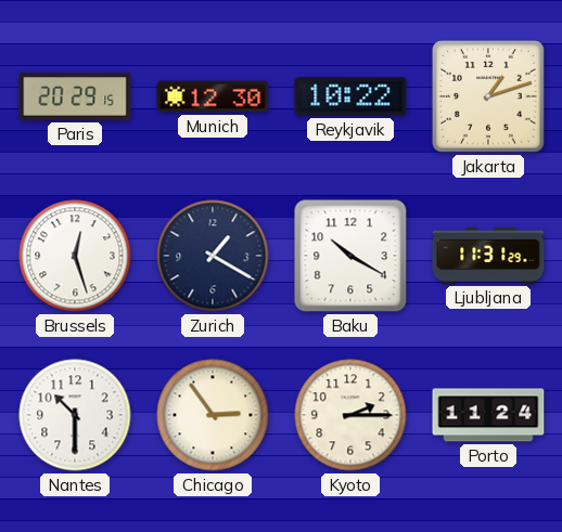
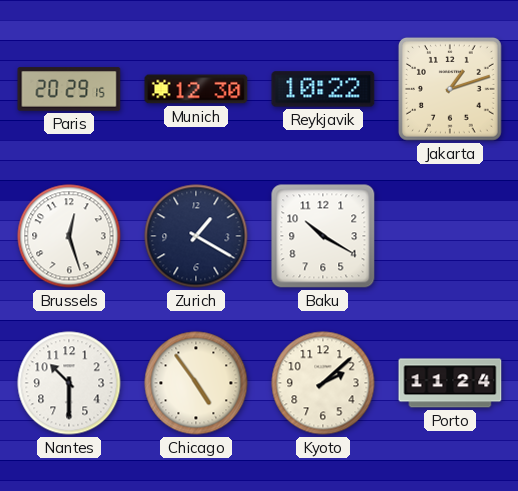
Ljubljana: 11:31 -> none
Chicago: 2:54 -> 4:54
Kyoto: 2:15 -> 2:08
